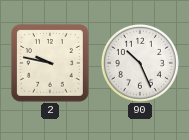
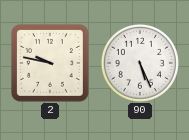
90: 10:26 -> 5:26
